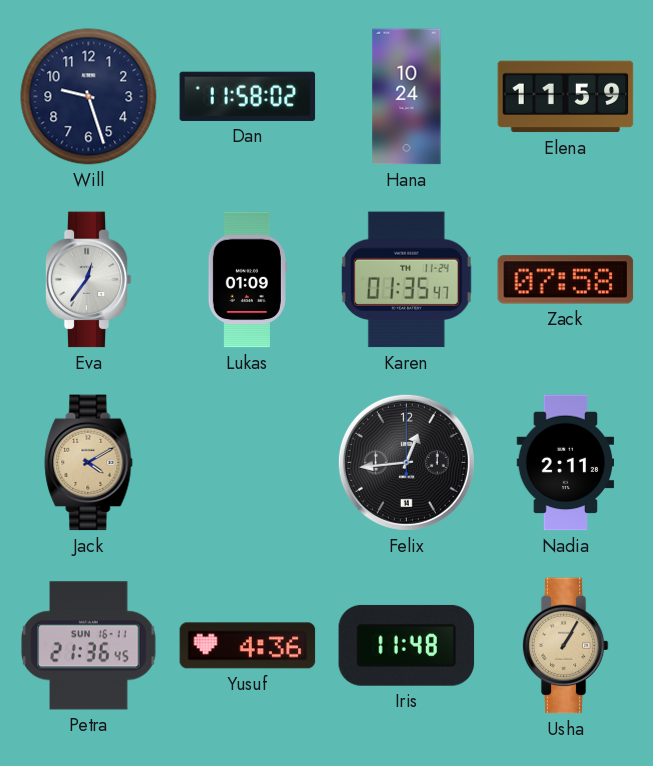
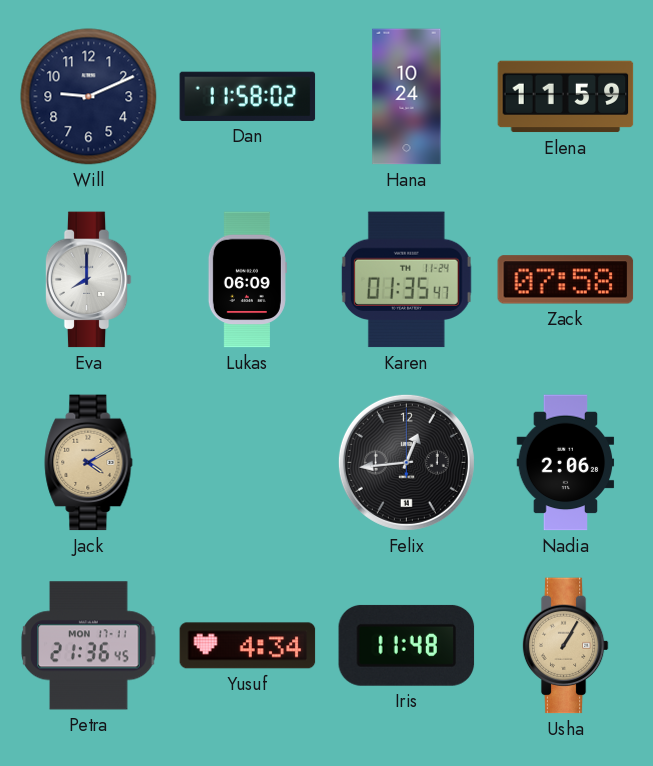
Will: 9:27 -> 9:11
Eva: 12:36 -> 8:00
Lukas: 01:09 -> 06:09
Nadia: 2:11 -> 2:06
Petra date: SUN 16-11 -> MON 17-11
Yusuf: 4:36 -> 4:34
